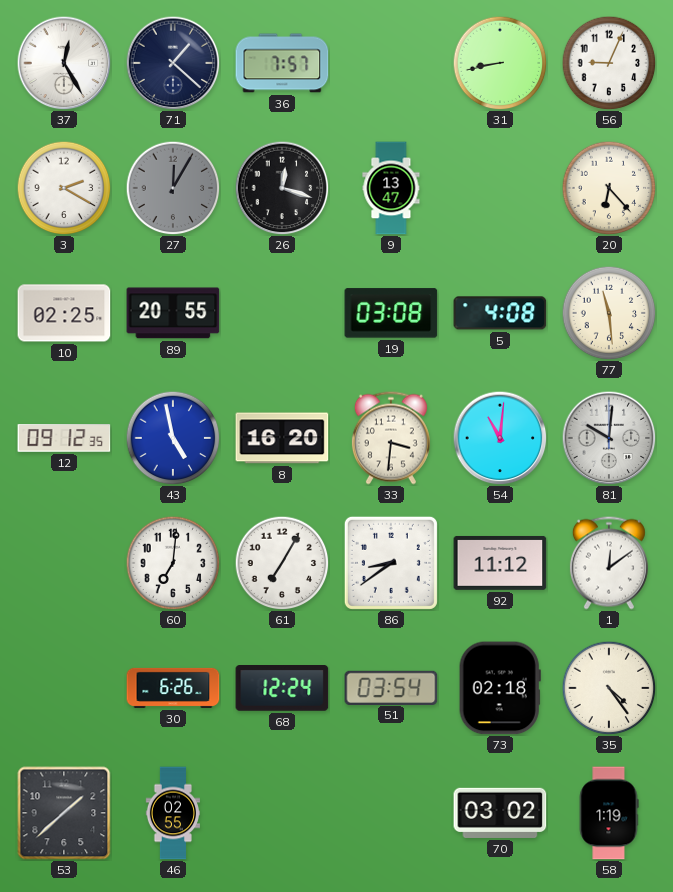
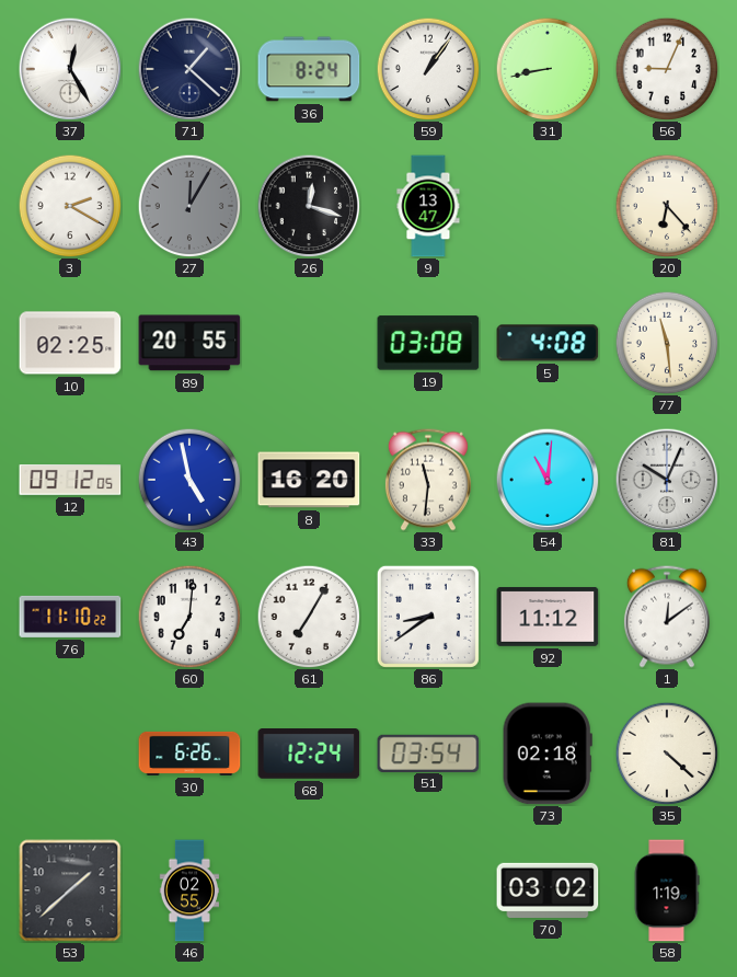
36: 7:57 -> 8:24
59: none -> 1:06
12: 09:12:35 -> 09:12:05
33: 3:31 -> 11:31
81: 10:01 -> 10:04
76: none -> 11:10
35: 4:24 -> 4:22
